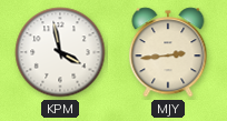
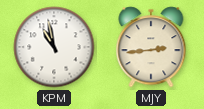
KPM: 3:58 -> 10:58
